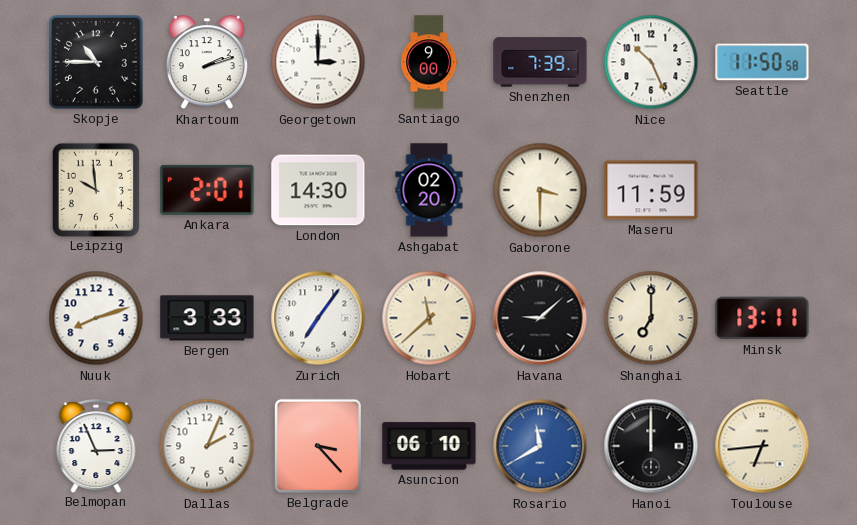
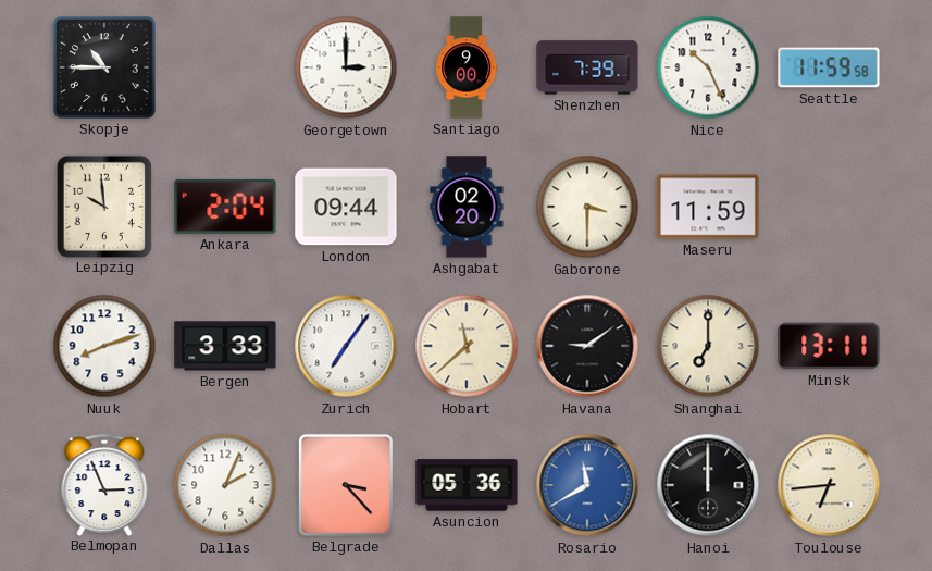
Khartoum: 2:12 -> none
Seattle: 11:50 -> 11:59
Ankara: 2:01 -> 2:04
London: 14:30 -> 09:44
Havana: 9:08 -> 9:09
Asuncion: 06:10 -> 05:36
